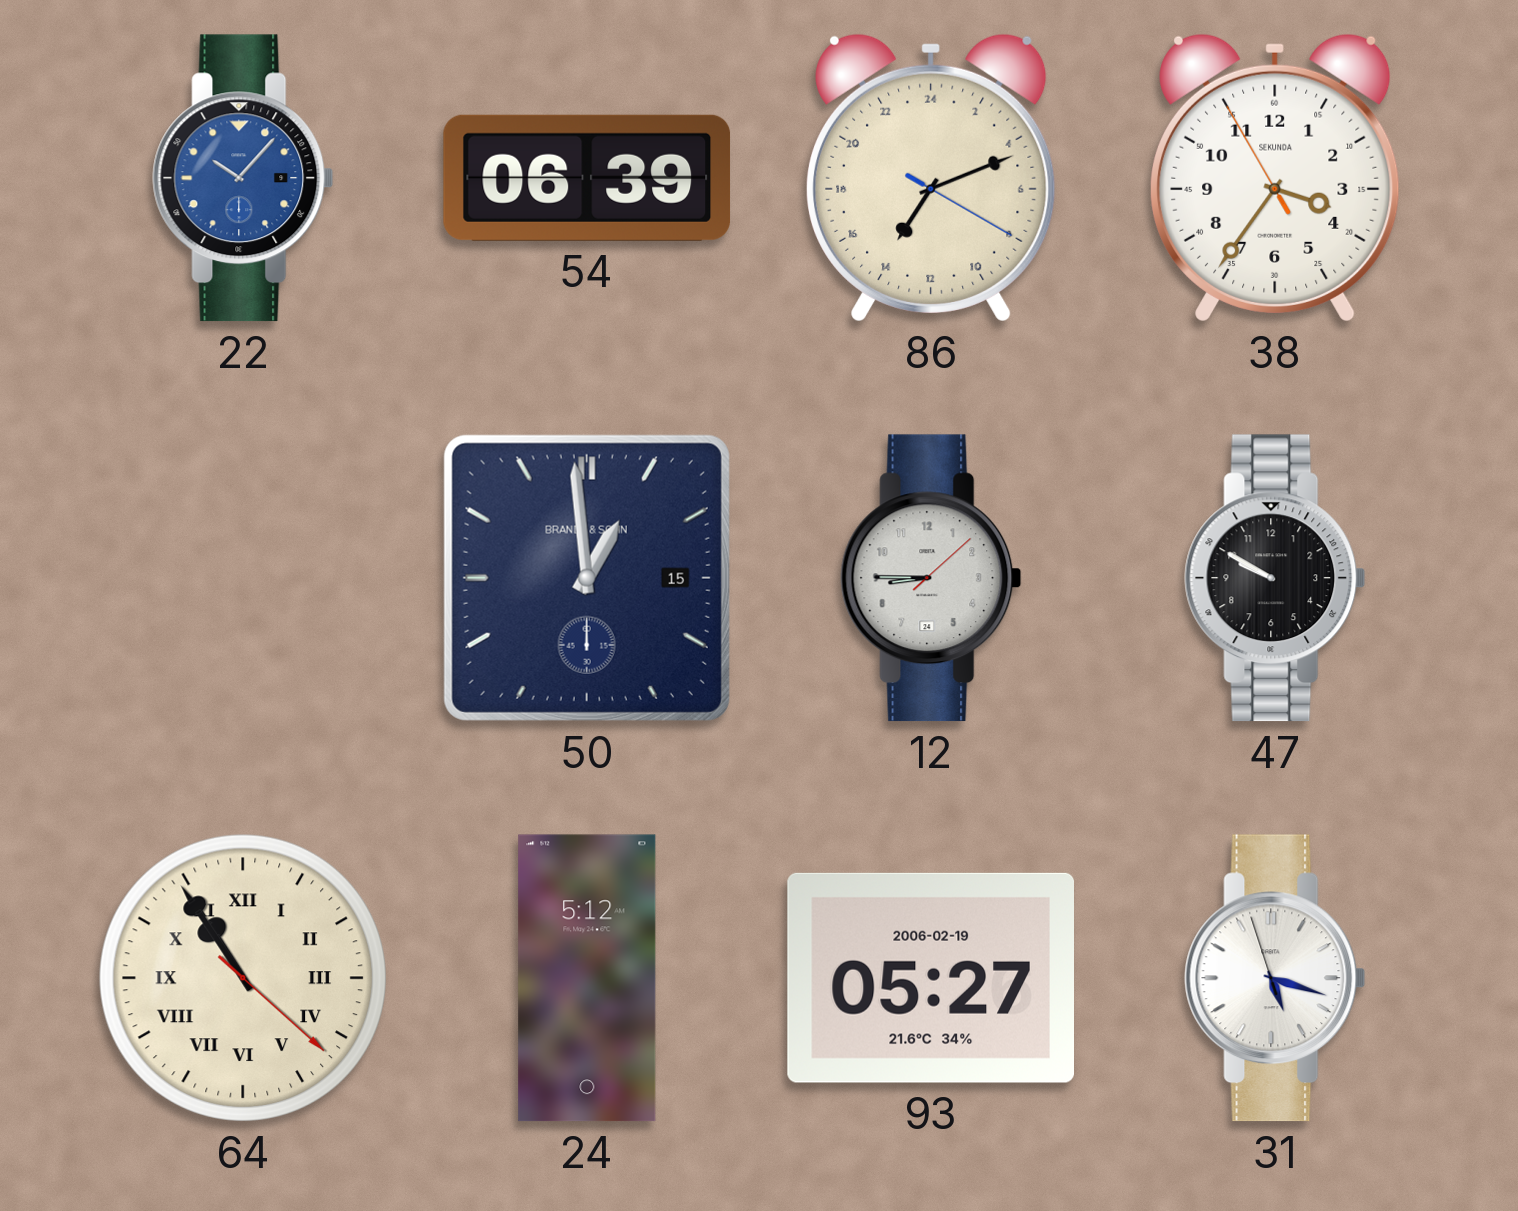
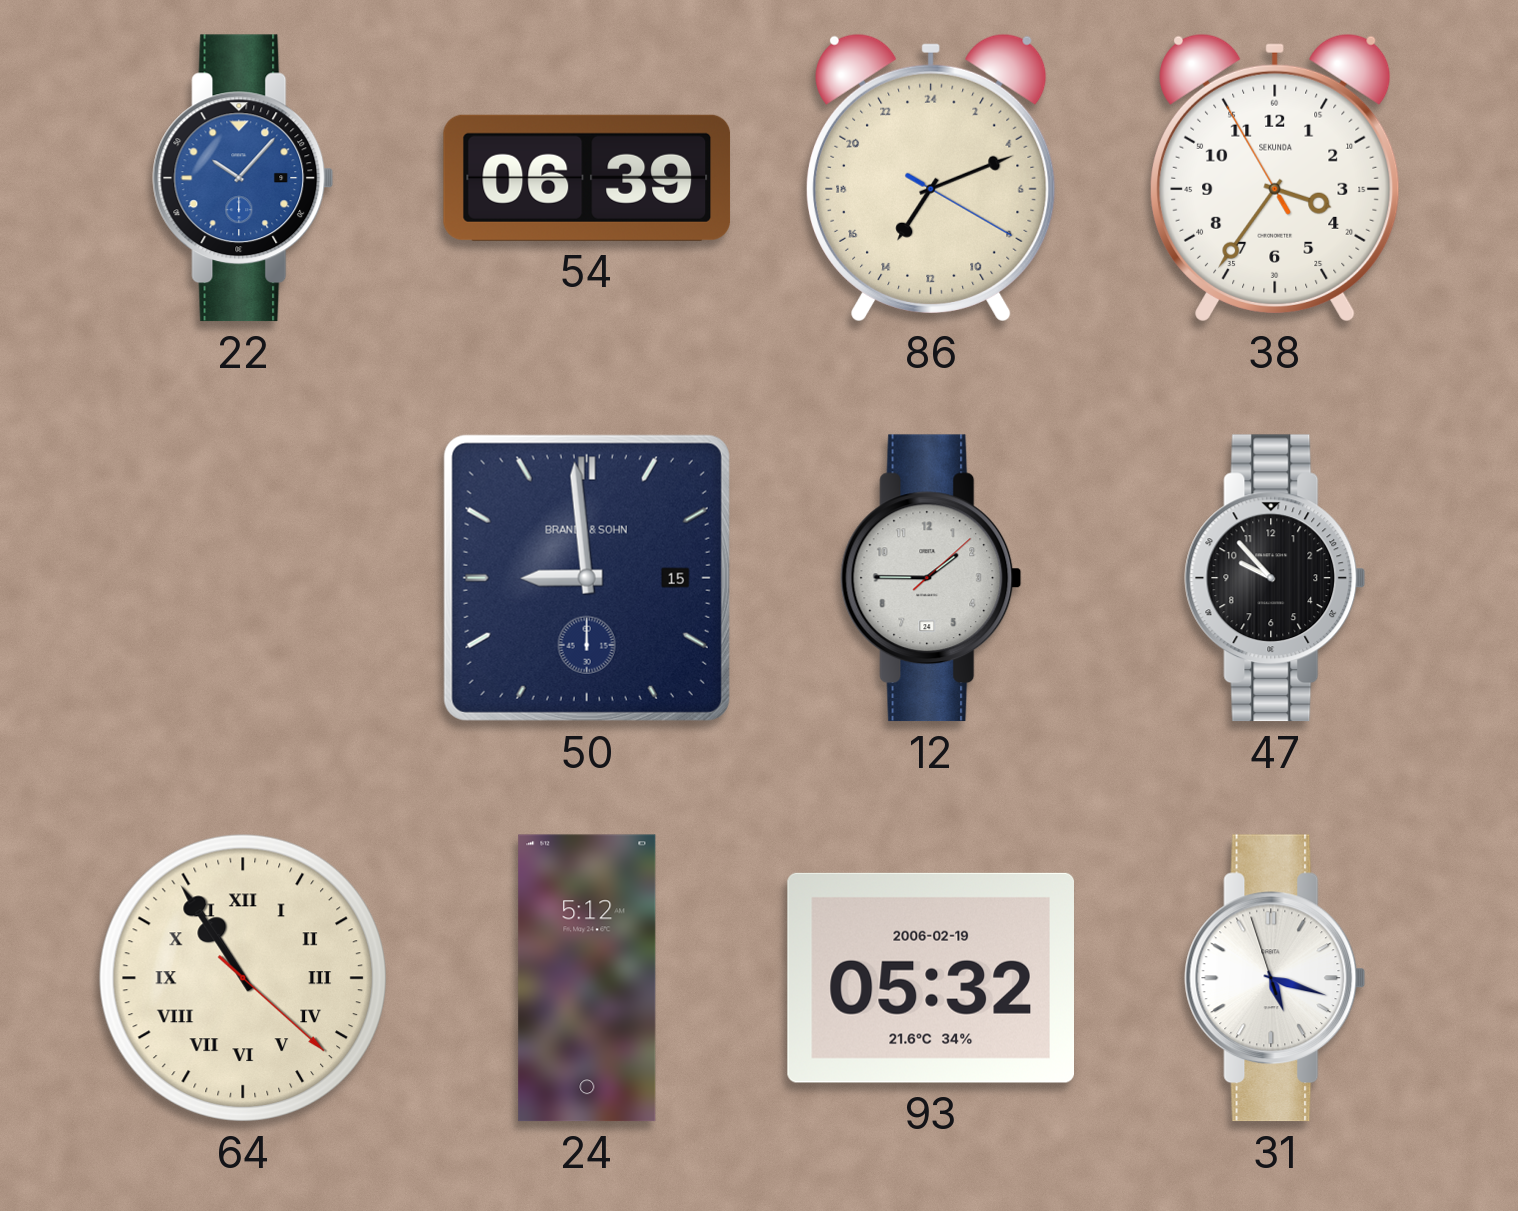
50: 12:59 -> 8:59
12: 8:45 -> 1:45
47: 9:50 -> 9:53
93: 05:27 -> 05:32
